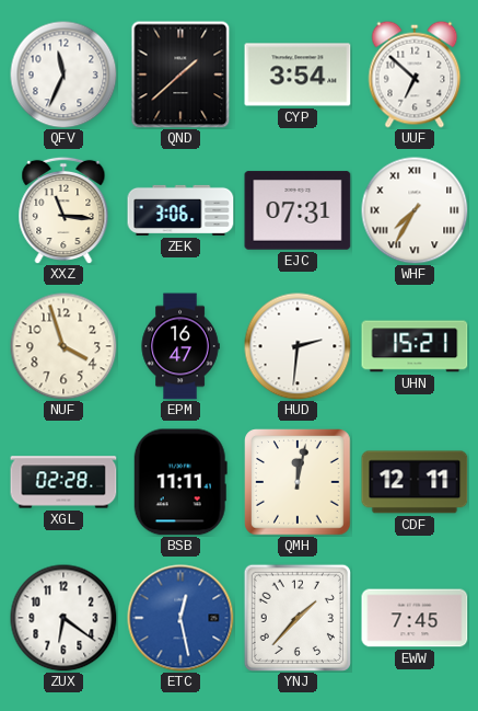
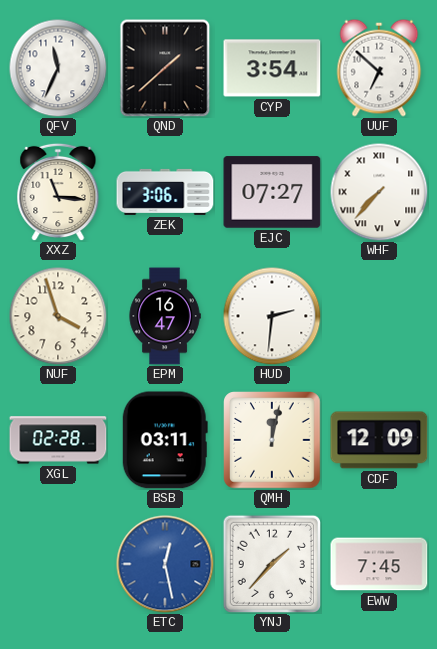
EJC: 07:31 -> 07:27
WHF: 7:35 -> 7:37
UHN: 15:21 -> none
BSB: 11:11 -> 03:11
CDF: 12:11 -> 12:09
ZUX: 6:21 -> none
